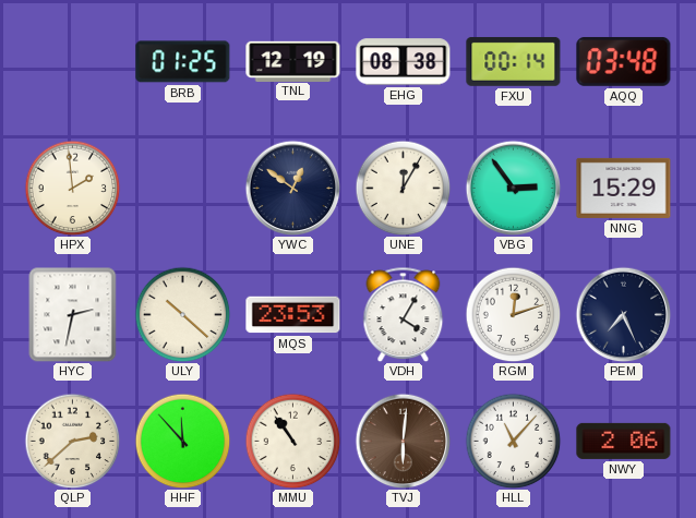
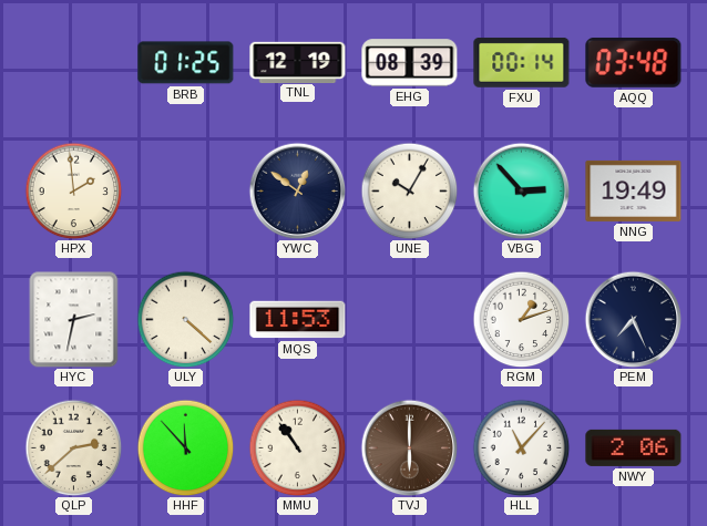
EHG: 08:38 -> 08:39
UNE: 12:05 -> 10:05
VBG: 2:54 -> 2:53
NNG: 15:29 -> 19:49
ULY: 10:22 -> 4:22
MQS: 23:53 -> 11:53
VDH: 4:05 -> none
RGM: 12:12 -> 1:12
TVJ: 6:01 -> 6:00
